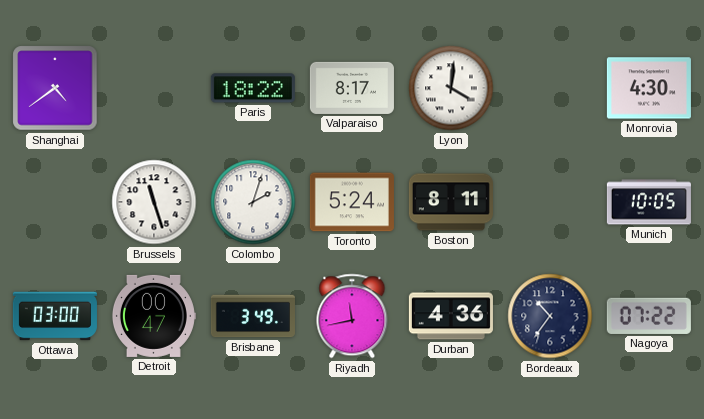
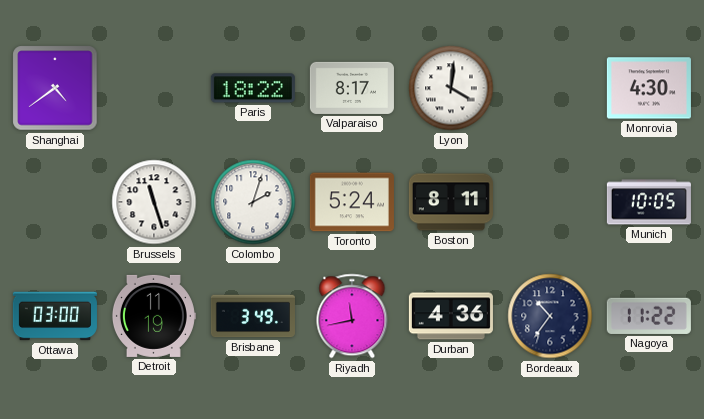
Detroit: 00:47 -> 11:19
Nagoya: 07:22 -> 11:22
